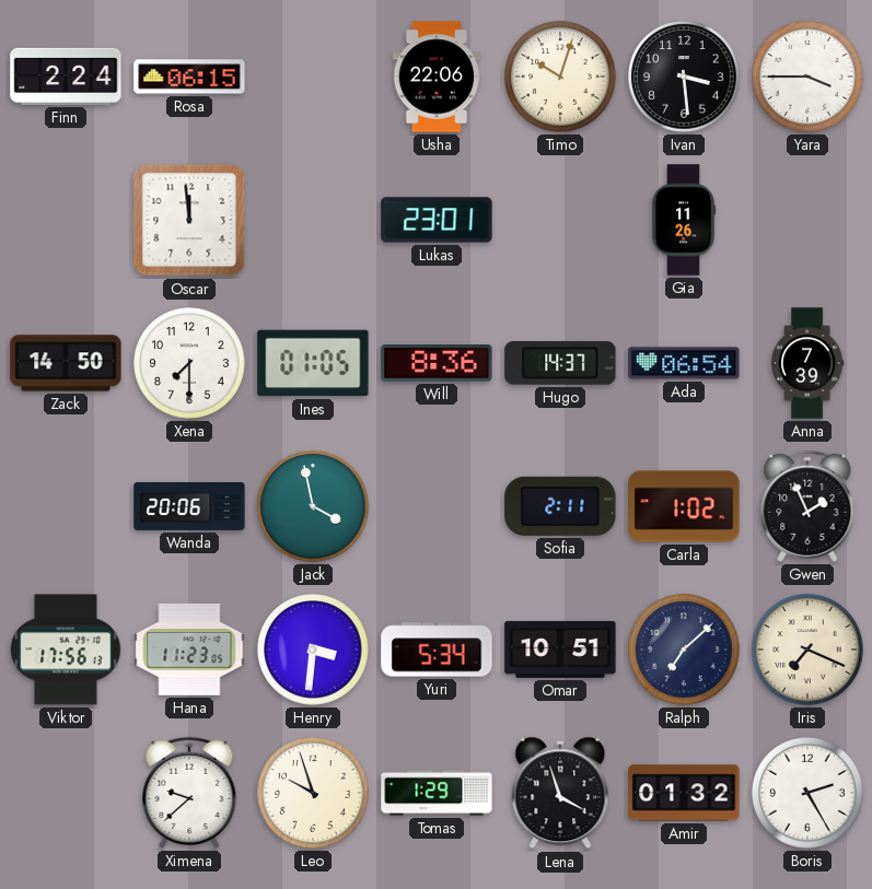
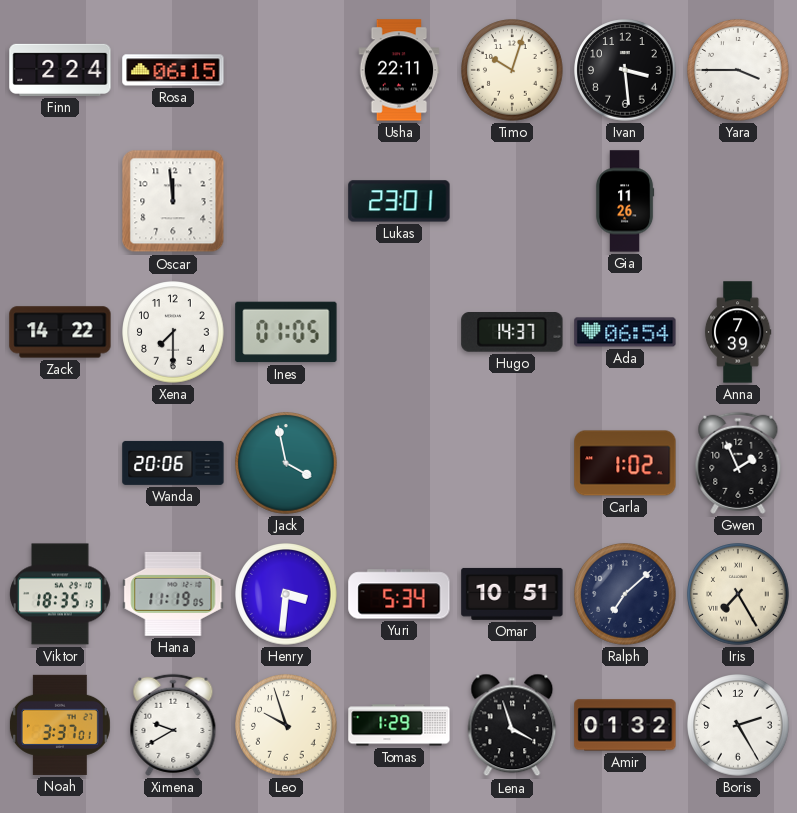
Usha: 22:06 -> 22:11
Zack: 14:50 -> 14:22
Will: 8:36 -> none
Sofia: 2:11 -> none
Viktor: 17:56 -> 18:35
Hana: 11:23 -> 11:19
Iris: 7:19 -> 7:25
Noah: none -> 3:37
Ximena: 9:38 -> 9:40
